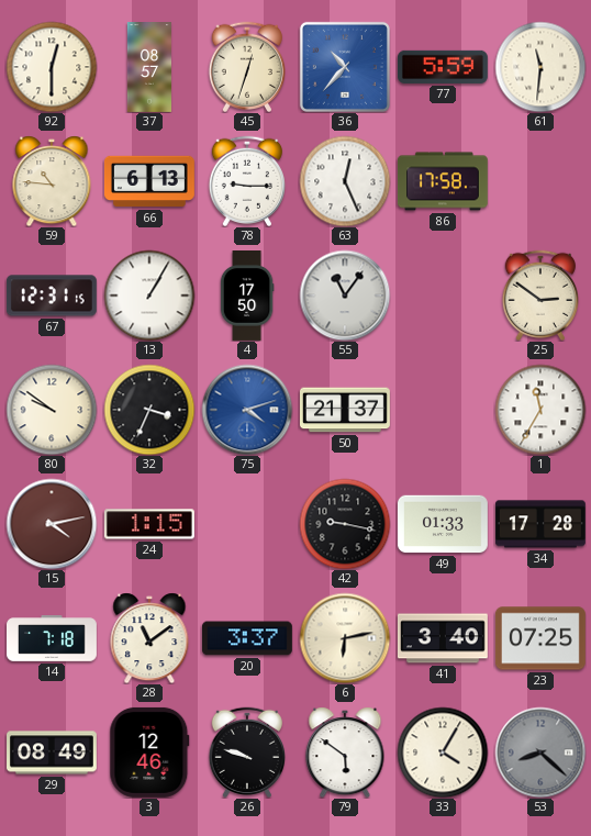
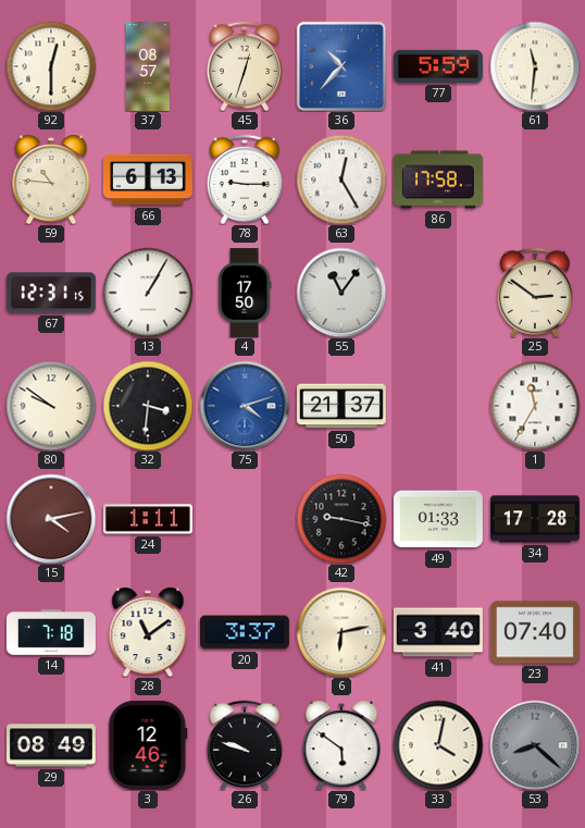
63: 12:26 -> 12:25
32: 3:34 -> 3:31
24: 1:15 -> 1:11
23: 07:25 -> 07:40
33: 4:05 -> 4:02
